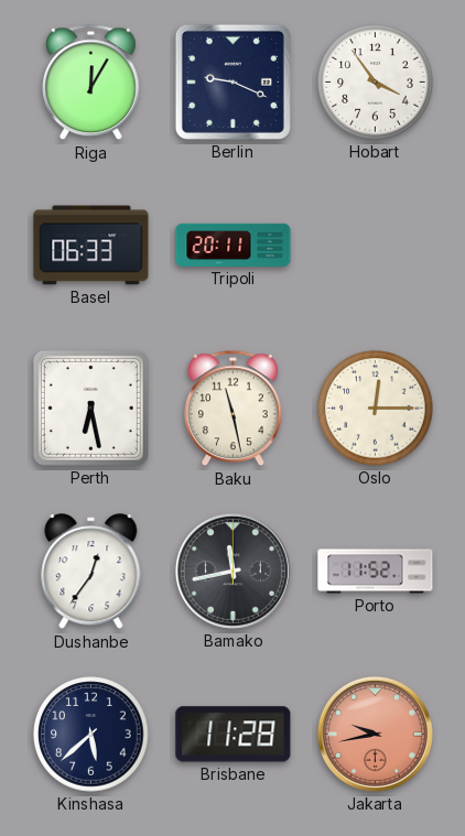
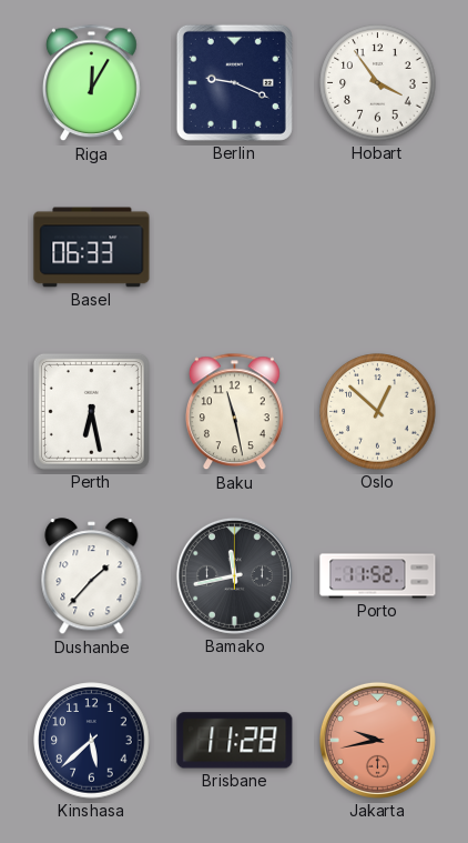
Tripoli: 20:11 -> none
Oslo: 12:15 -> 12:52
Dushanbe: 12:36 -> 1:37
